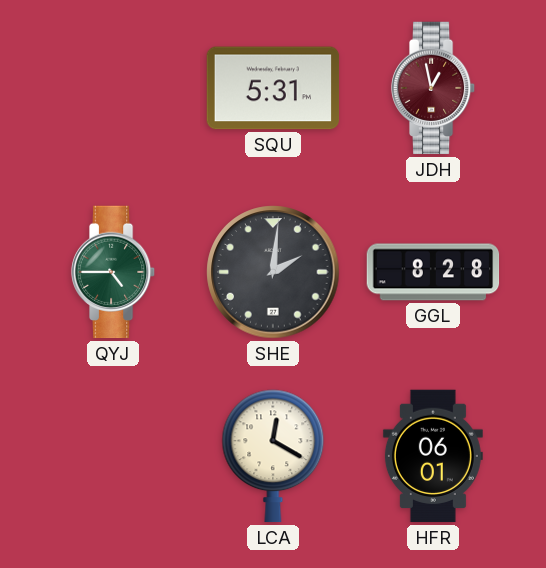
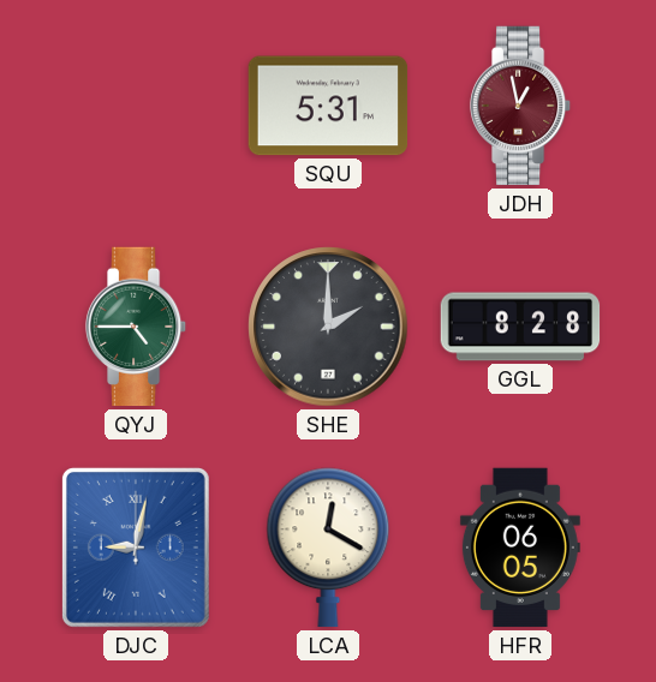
SHE: 2:01 -> 2:00
DJC: none -> 9:02
HFR: 06:01 -> 06:05
